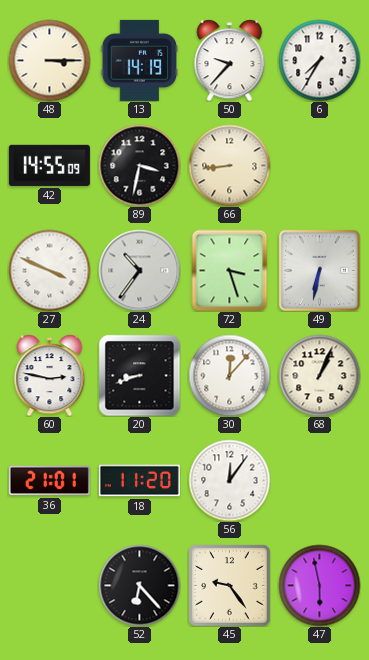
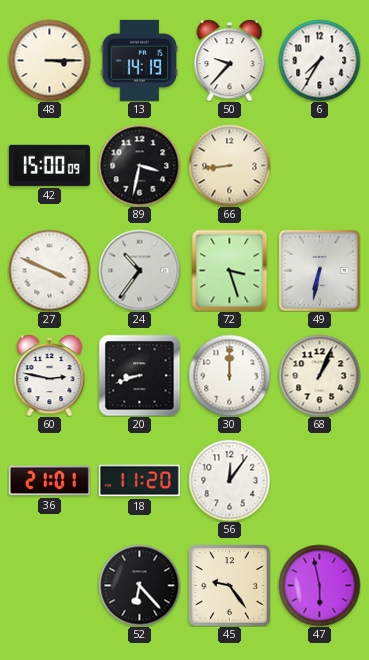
42: 14:55 -> 15:00
30: 12:07 -> 12:00
